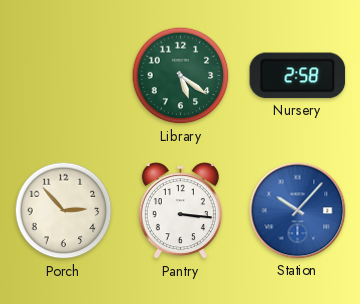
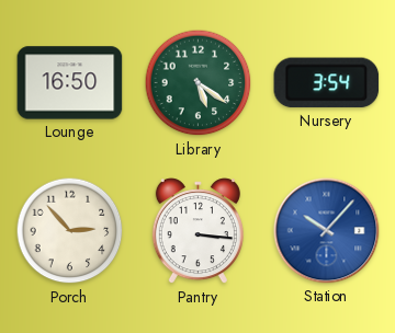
Lounge: none -> 16:50
Nursery: 2:58 -> 3:54
